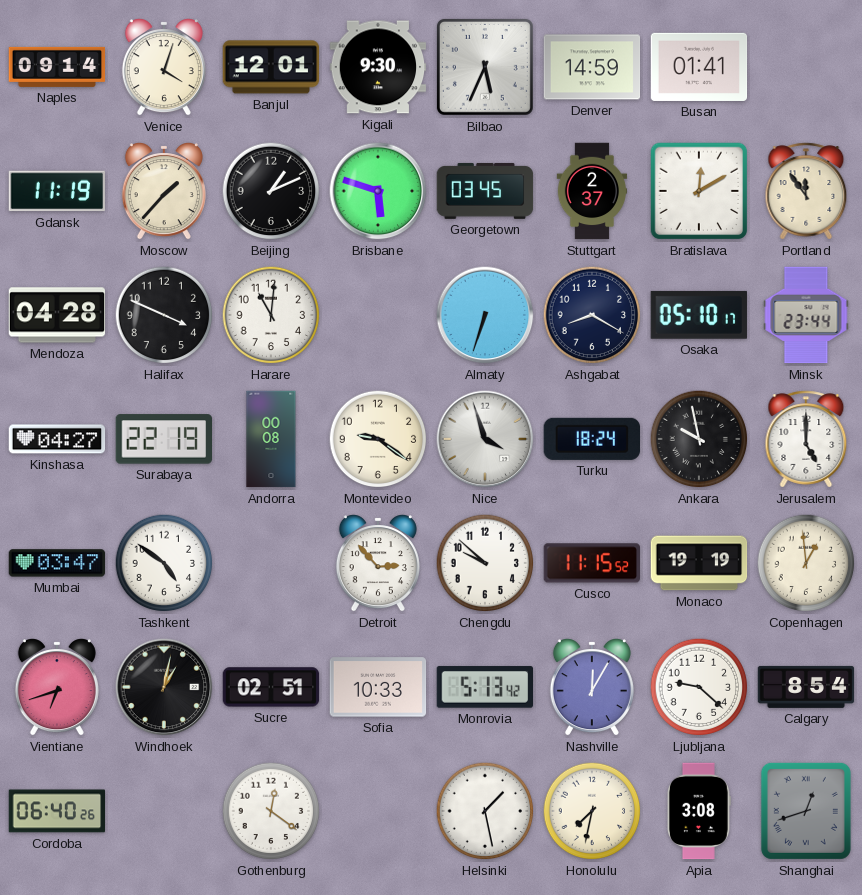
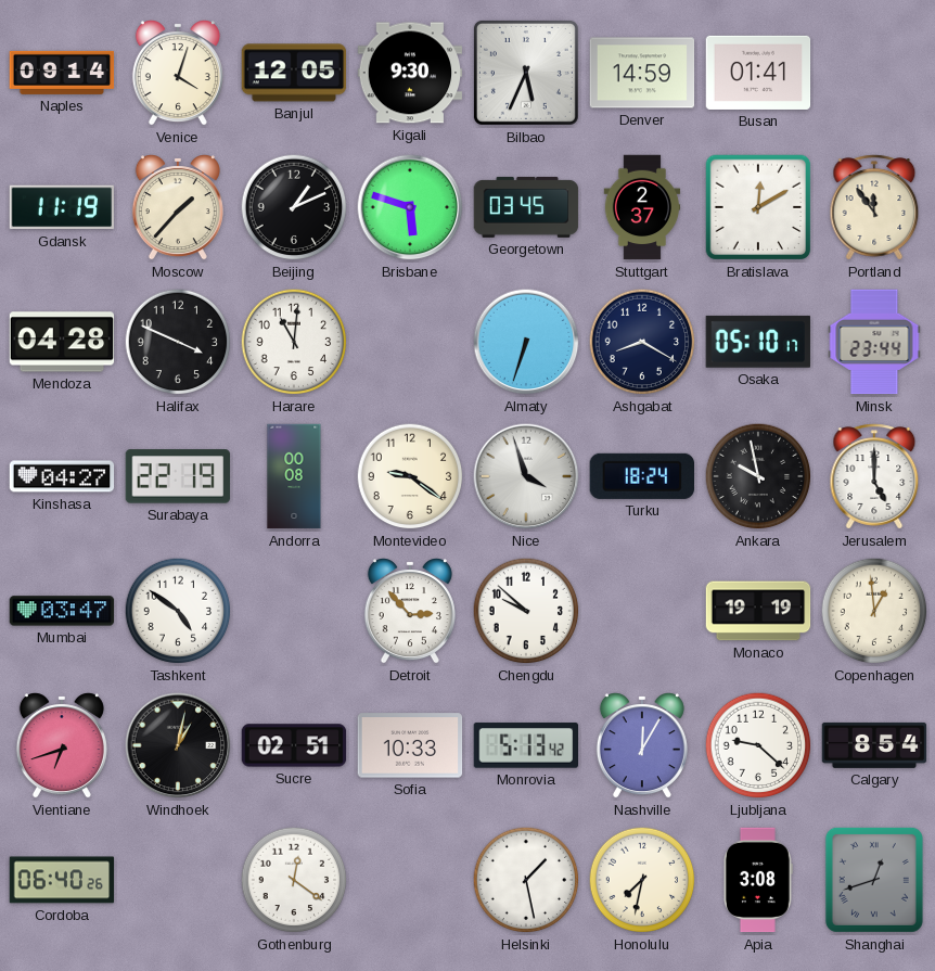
Banjul: 12:01 -> 12:05
Cusco: 11:15 -> none
